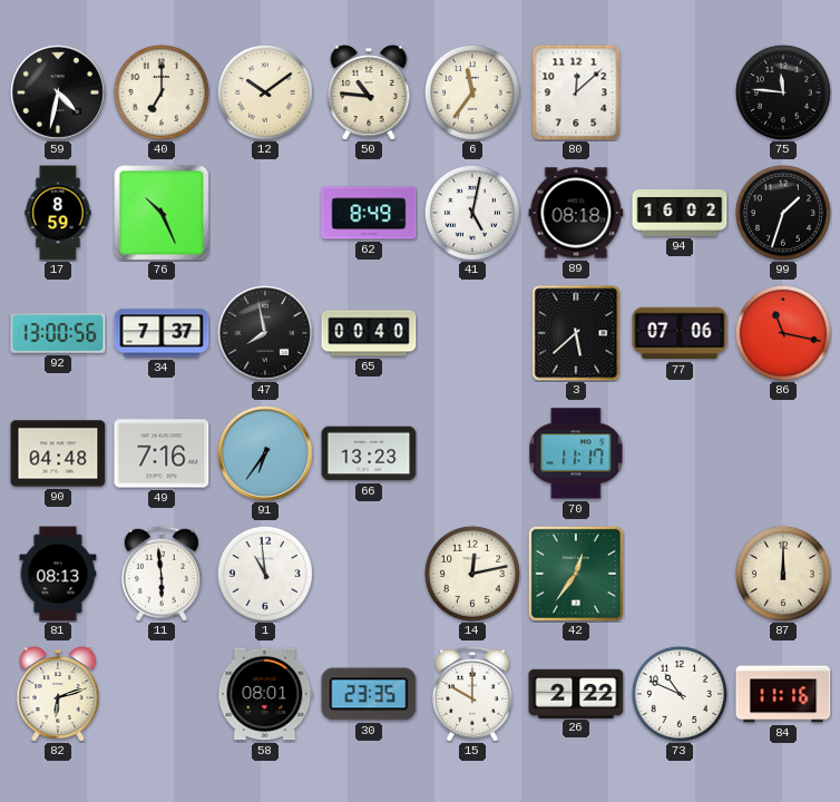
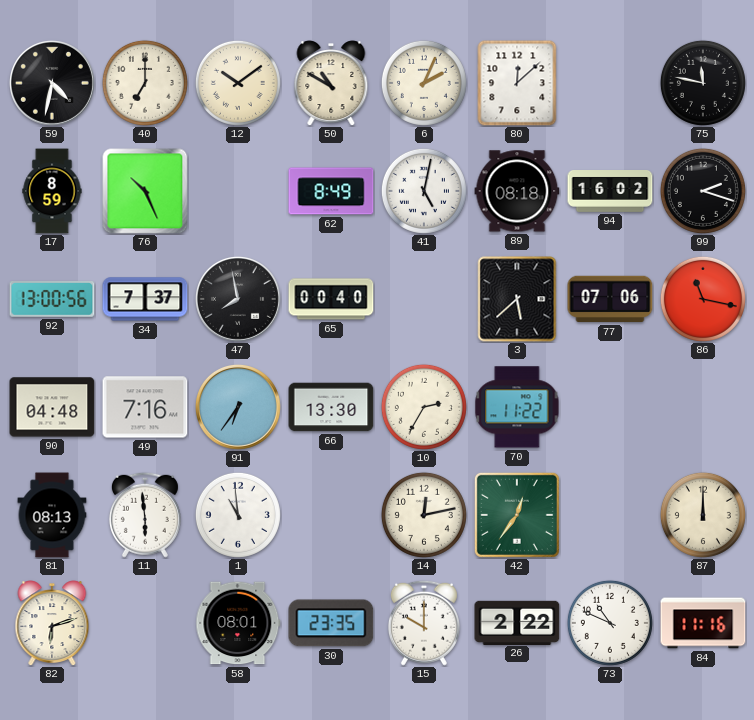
50: 10:46 -> 10:50
6: 11:36 -> 2:04
75: 11:46 -> 11:47
99: 1:33 -> 2:18
66: 13:23 -> 13:30
10: none -> 2:35
70: 11:17 -> 11:22
